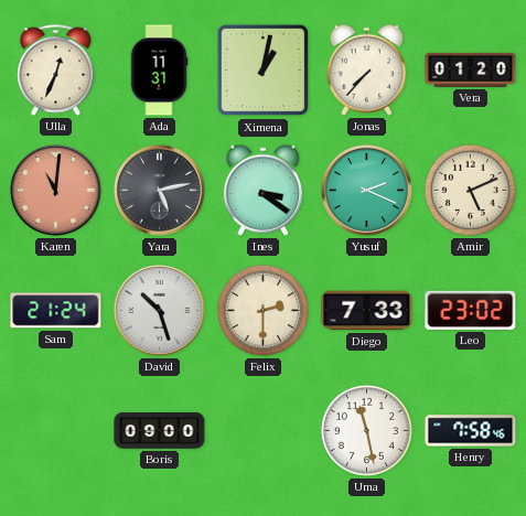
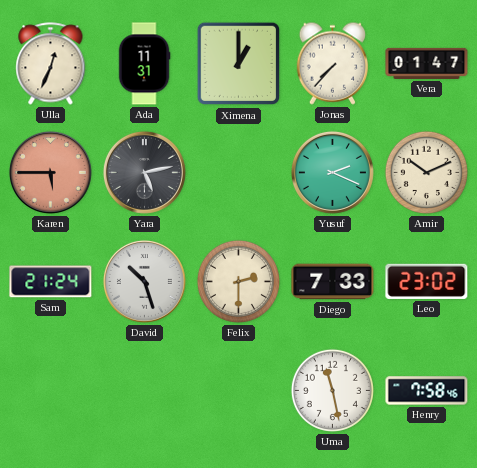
Ximena: 1:02 -> 1:00
Vera: 01:20 -> 01:47
Karen: 11:01 -> 5:45
Ines: 3:21 -> none
Amir: 5:11 -> 10:11
Boris: 09:00 -> none
